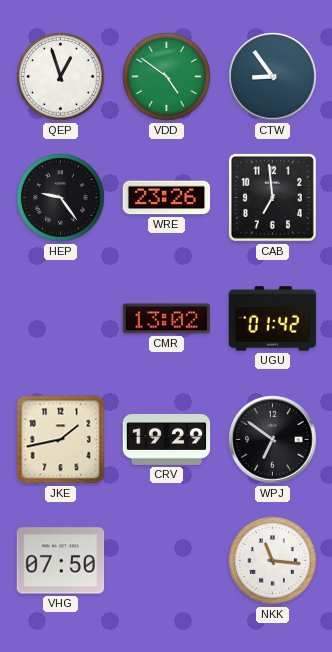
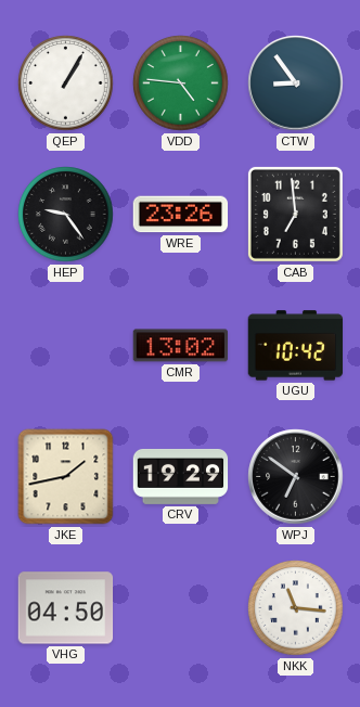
QEP: 12:57 -> 1:05
VDD: 4:51 -> 4:46
UGU: 01:42 -> 10:42
VHG: 07:50 -> 04:50
